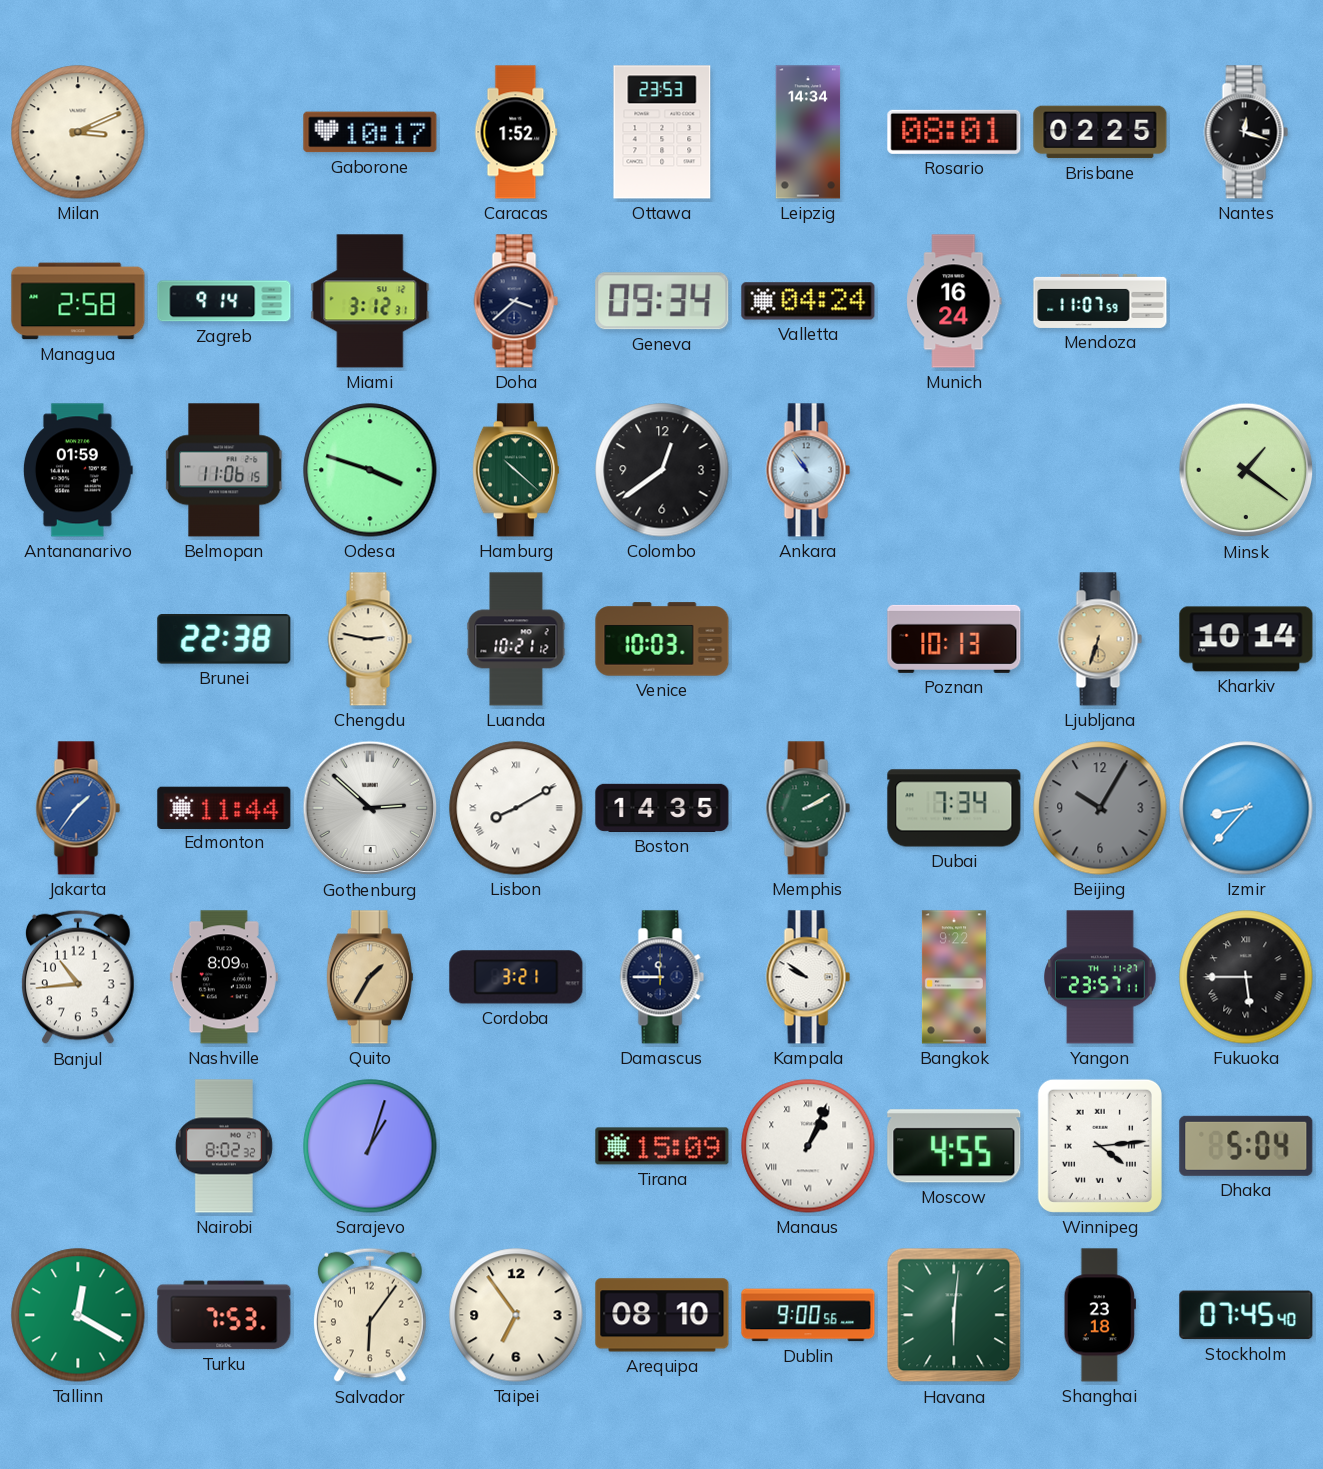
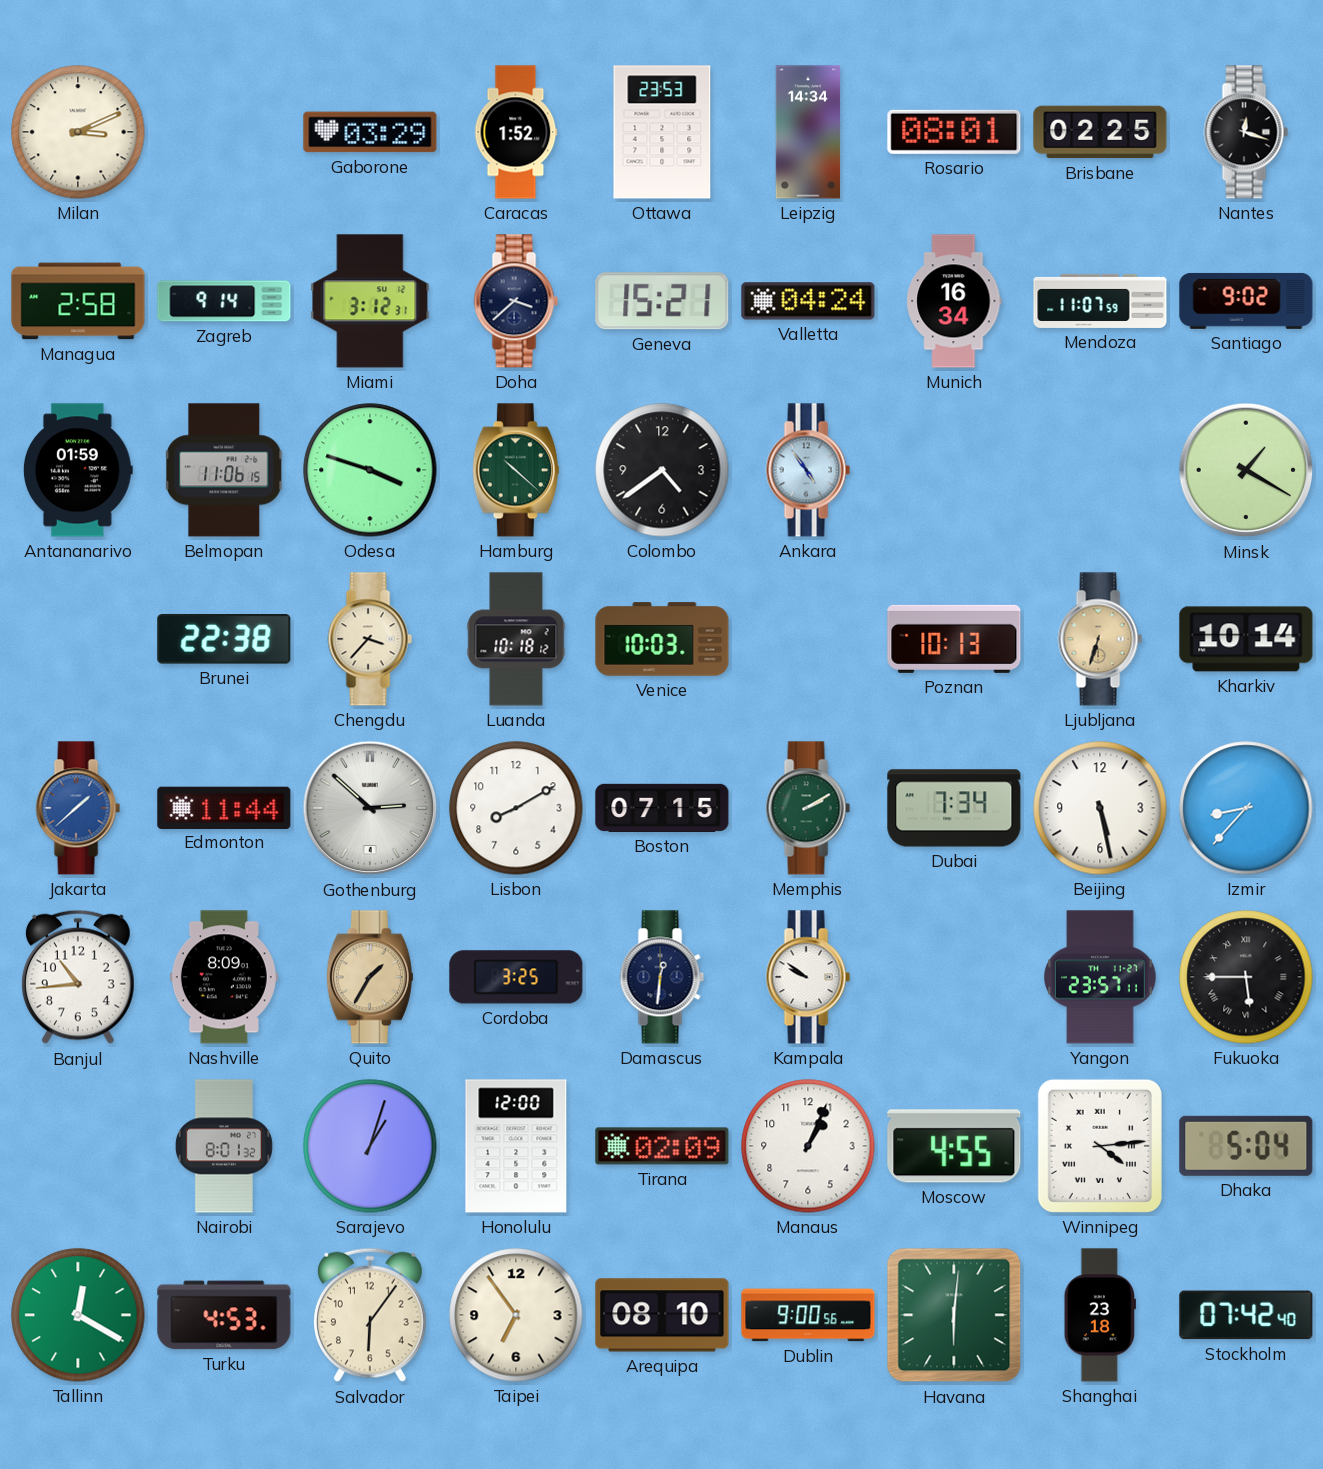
Gaborone: 10:17 -> 03:29
Geneva: 09:34 -> 15:21
Munich: 16:24 -> 16:34
Santiago: none -> 9:02
Colombo: 12:39 -> 4:39
Ankara: 10:54 -> 4:54
Minsk: 1:21 -> 1:20
Chengdu: 2:47 -> 3:37
Luanda: 10:21 -> 10:18
Jakarta: 1:36 -> 1:38
Lisbon numerals: Roman -> Arabic
Boston: 14:35 -> 07:15
Beijing: 10:05 -> 5:28
Beijing dial: grey -> white
Cordoba: 3:21 -> 3:25
Damascus: 11:45 -> 12:31
Bangkok: 9:22 -> none
Nairobi: 8:02 -> 8:01
Honolulu: none -> 12:00
Tirana: 15:09 -> 02:09
Manaus numerals: Roman -> Arabic
Turku: 7:53 -> 4:53
Stockholm: 07:45 -> 07:42
